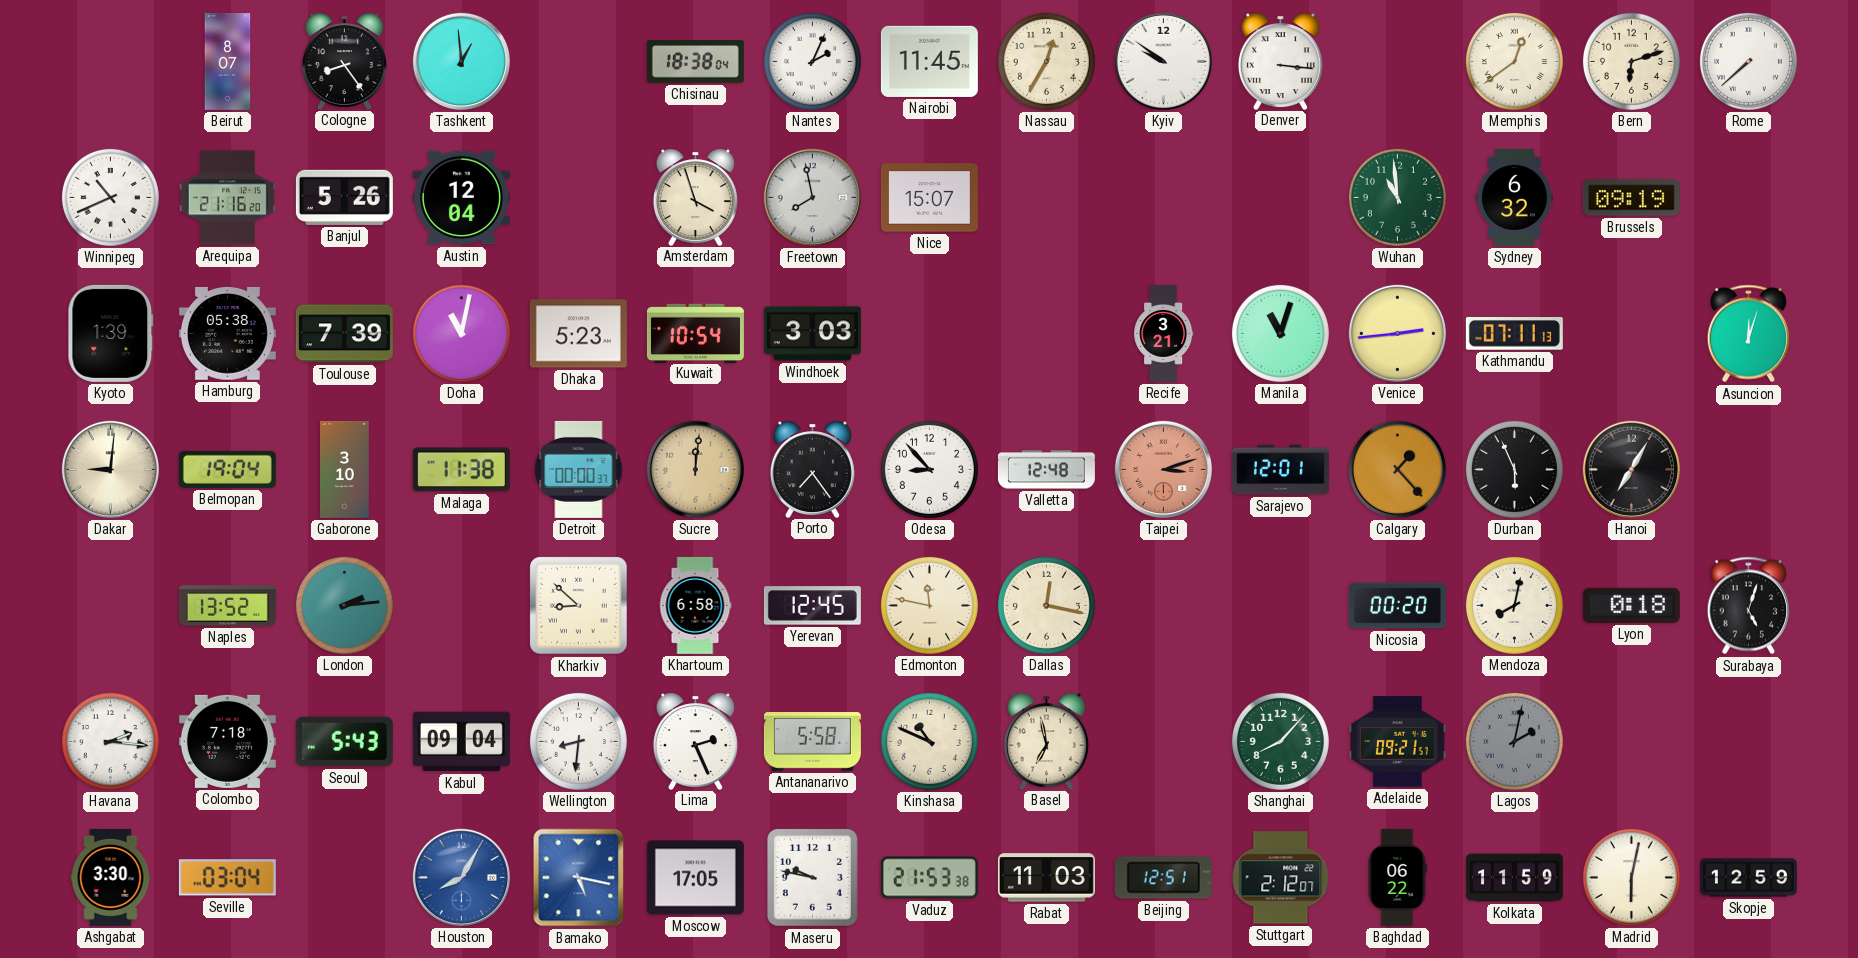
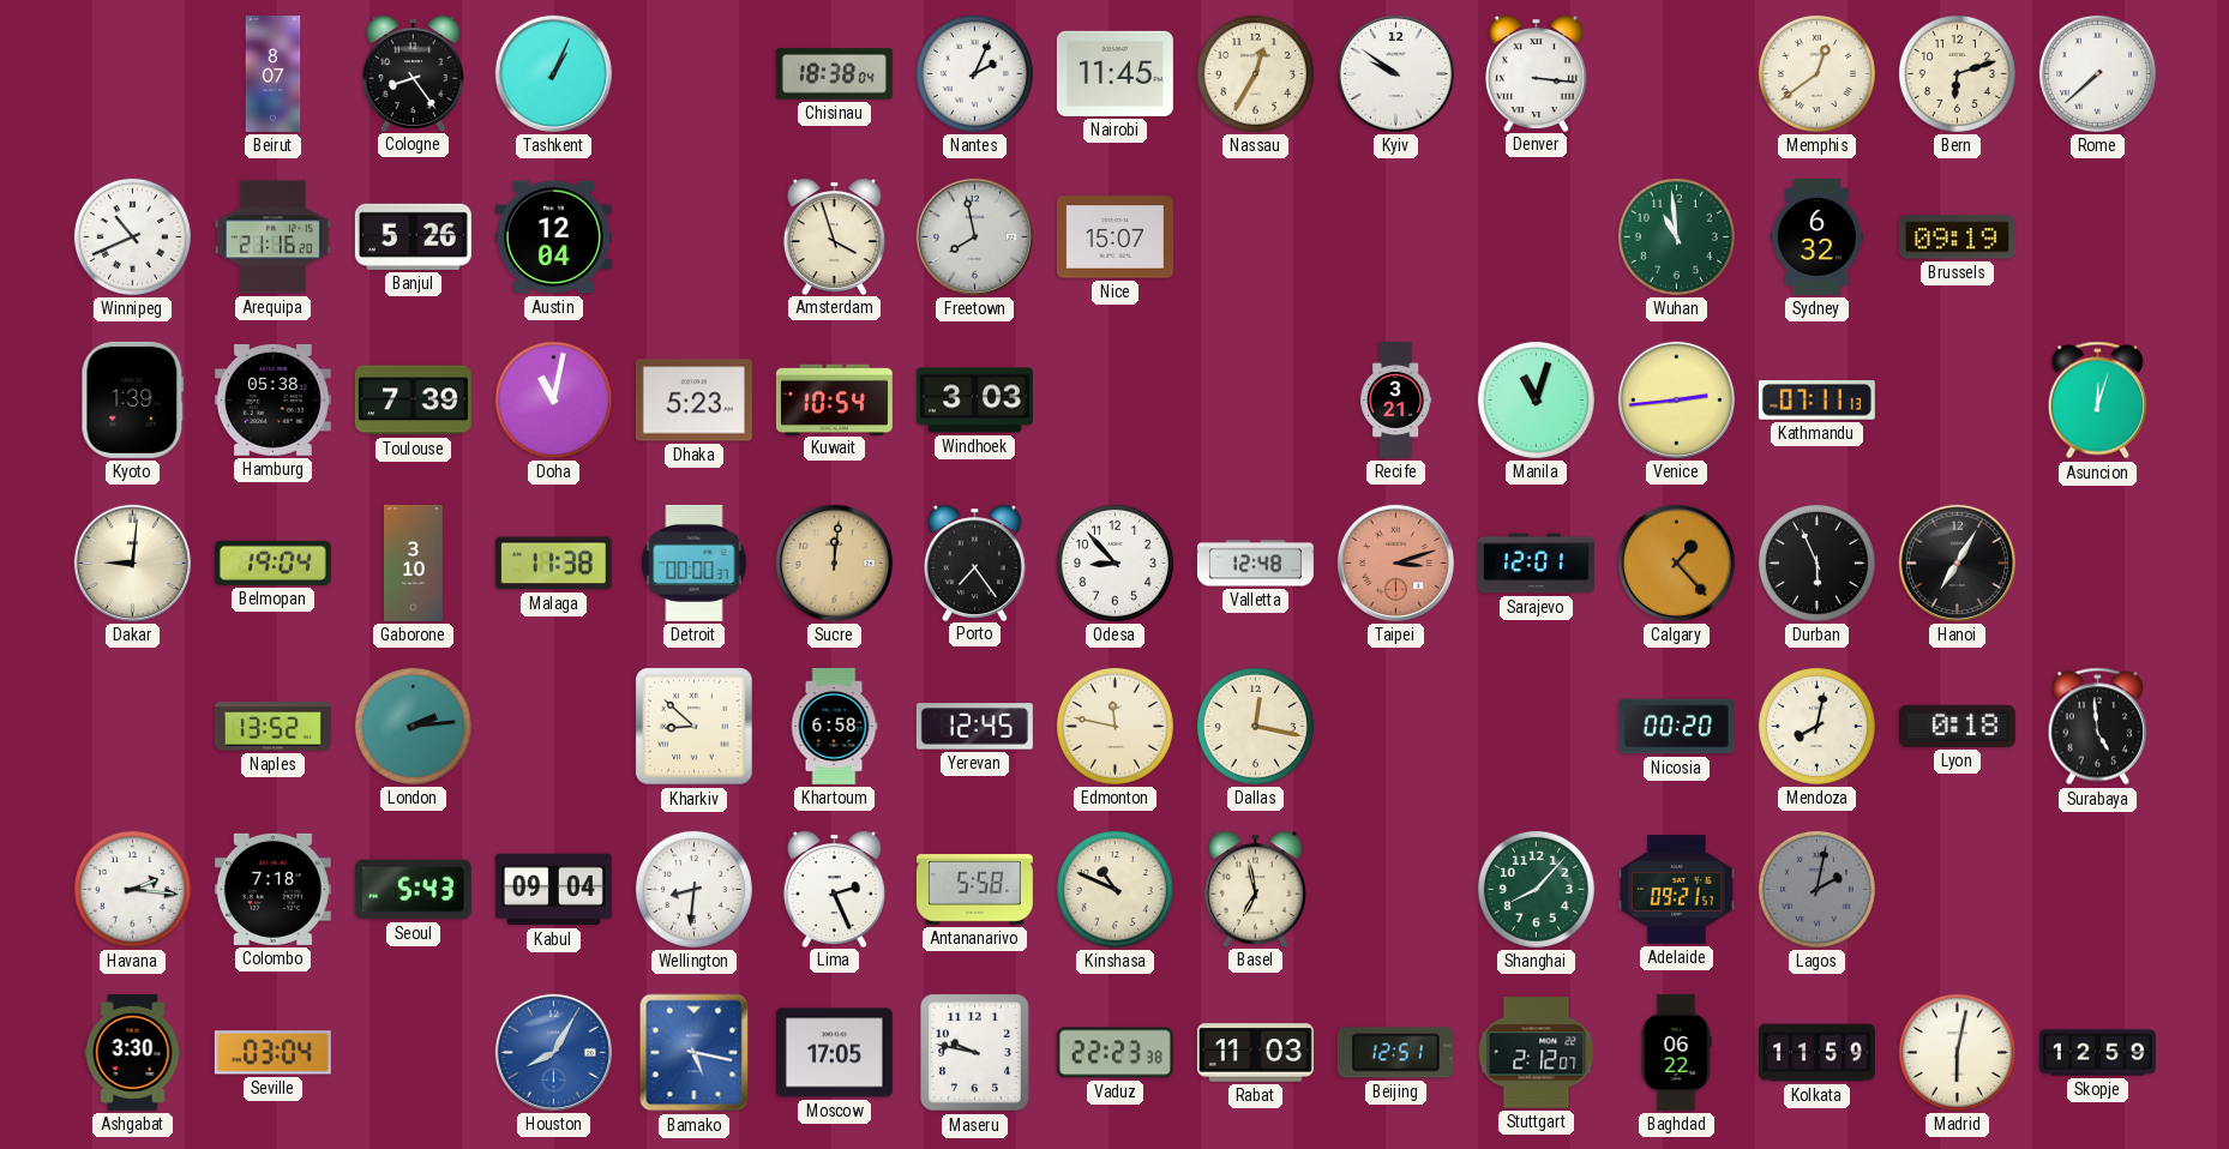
Tashkent: 12:59 -> 1:04
Surabaya: 5:03 -> 4:59
Vaduz: 21:53 -> 22:23
